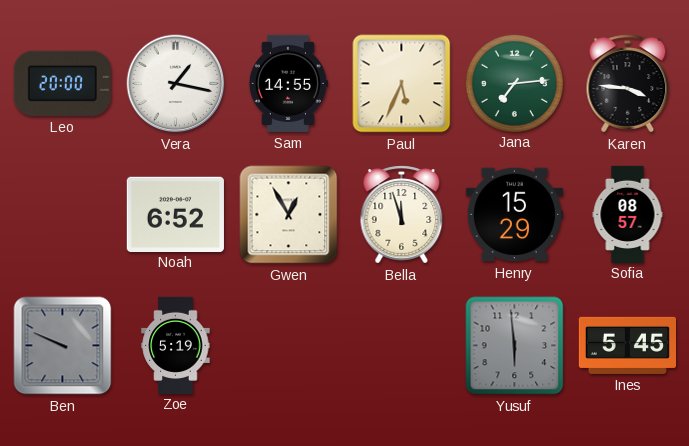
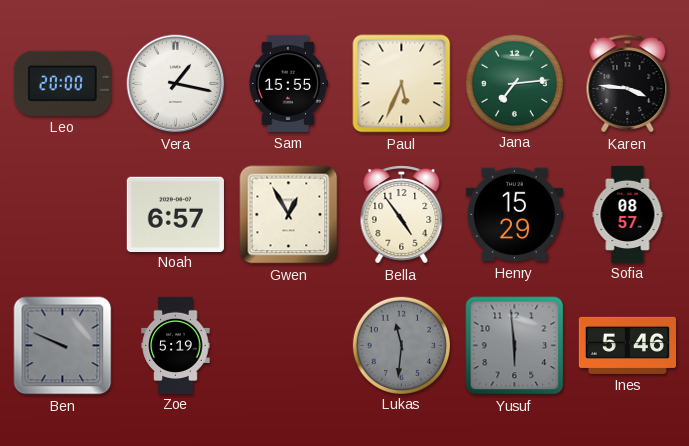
Sam: 14:55 -> 15:55
Noah: 6:52 -> 6:57
Bella: 11:57 -> 4:54
Lukas: none -> 11:31
Ines: 5:45 -> 5:46
